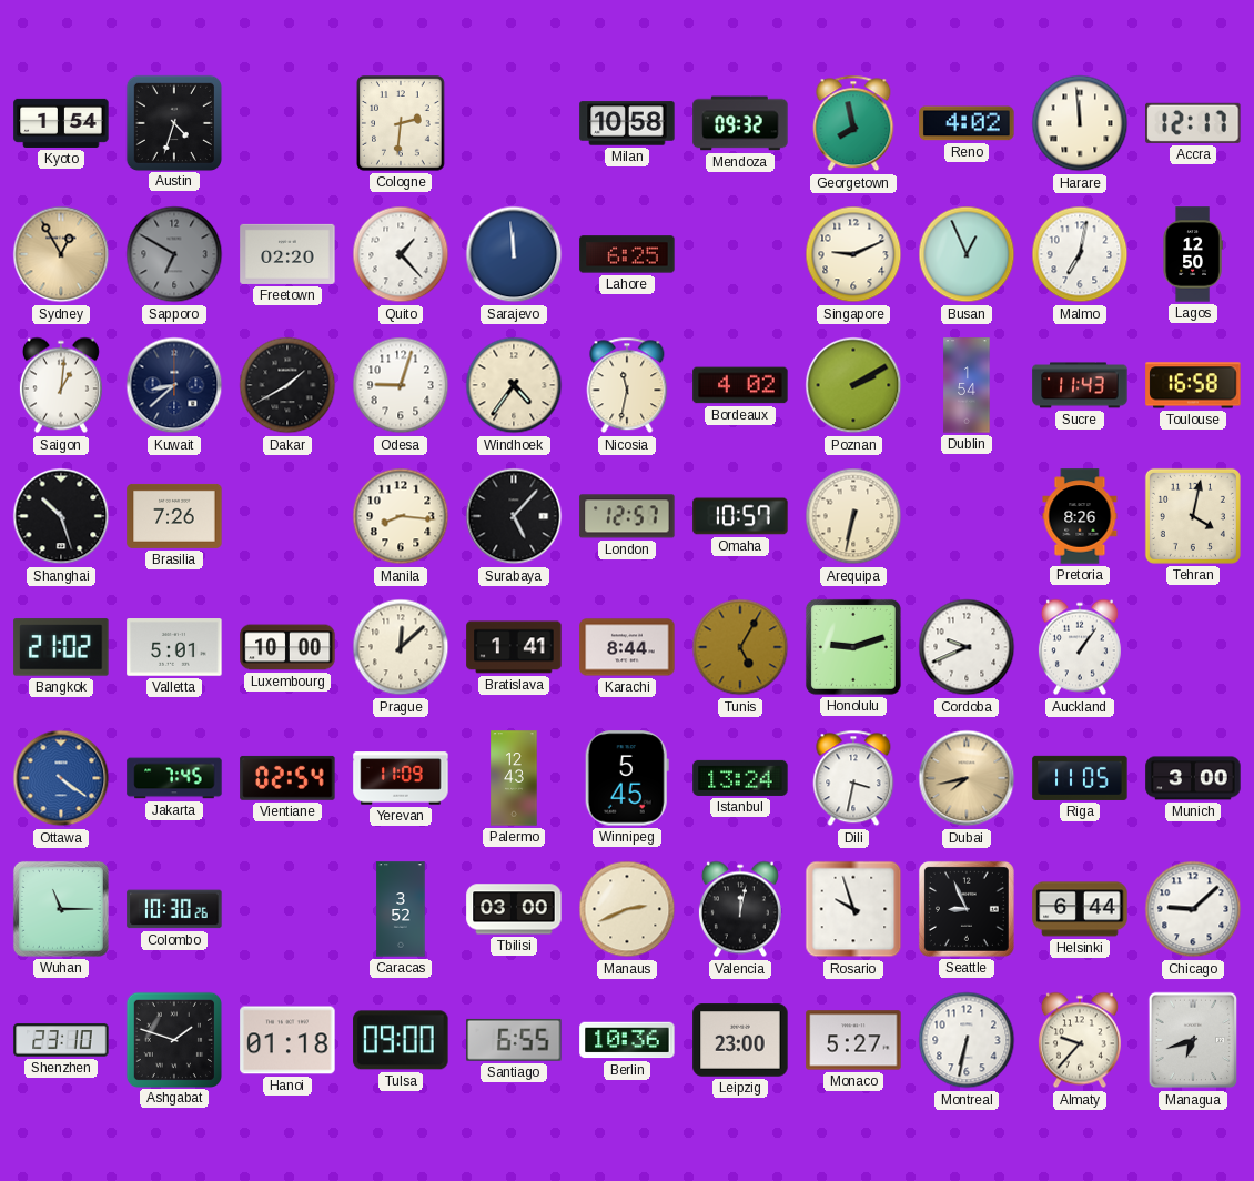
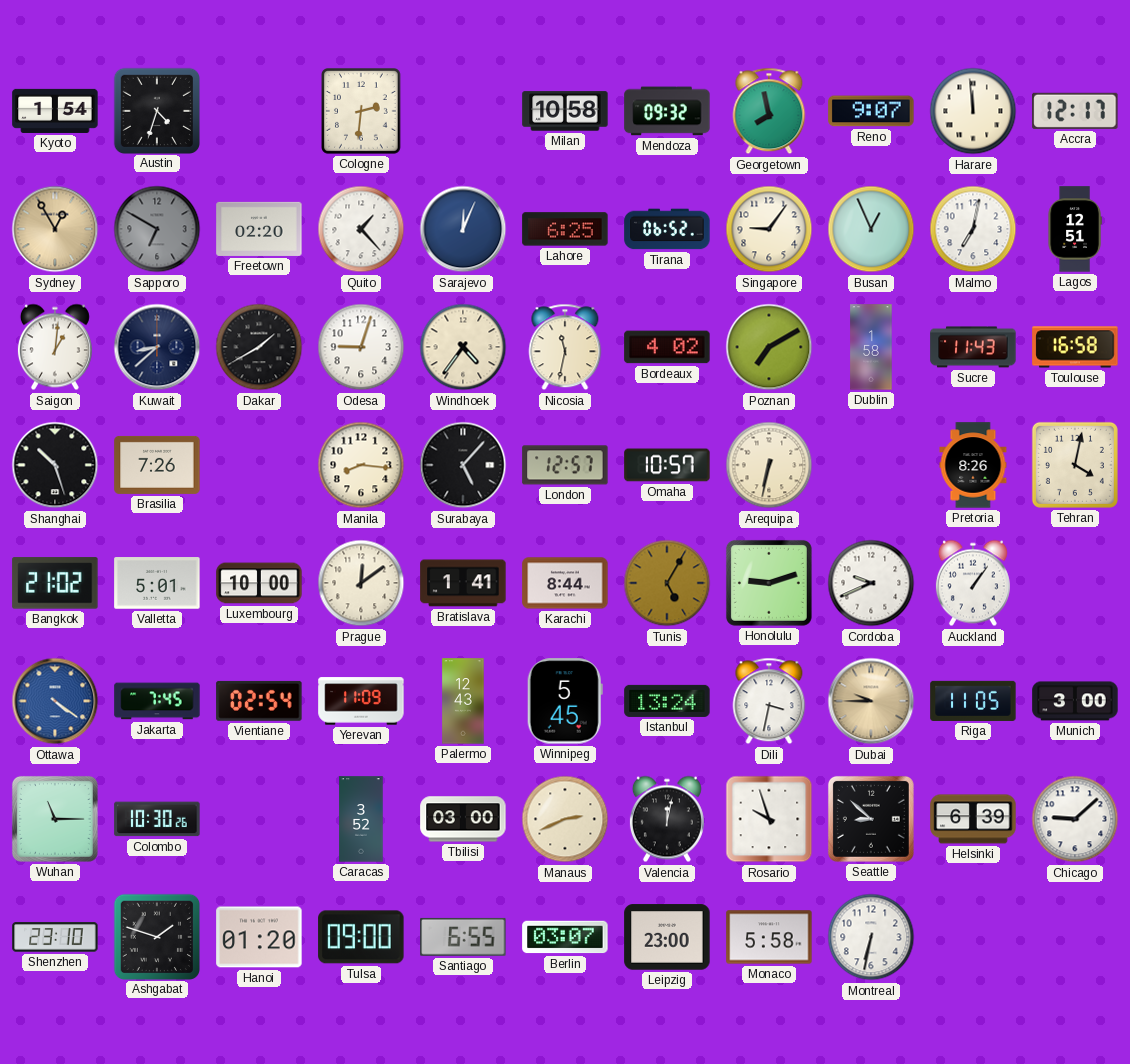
Reno: 4:02 -> 9:07
Sarajevo: 11:59 -> 12:04
Tirana: none -> 06:52
Singapore: 9:11 -> 9:06
Lagos: 12:50 -> 12:51
Poznan: 2:10 -> 7:10
Dublin: 1:54 -> 1:58
Prague: 12:08 -> 12:09
Dubai: 7:43 -> 9:45
Seattle: 8:56 -> 8:52
Helsinki: 6:44 -> 6:39
Hanoi: 01:18 -> 01:20
Berlin: 10:36 -> 03:07
Monaco: 5:27 -> 5:58
Almaty: 9:37 -> none
Managua: 6:42 -> none
